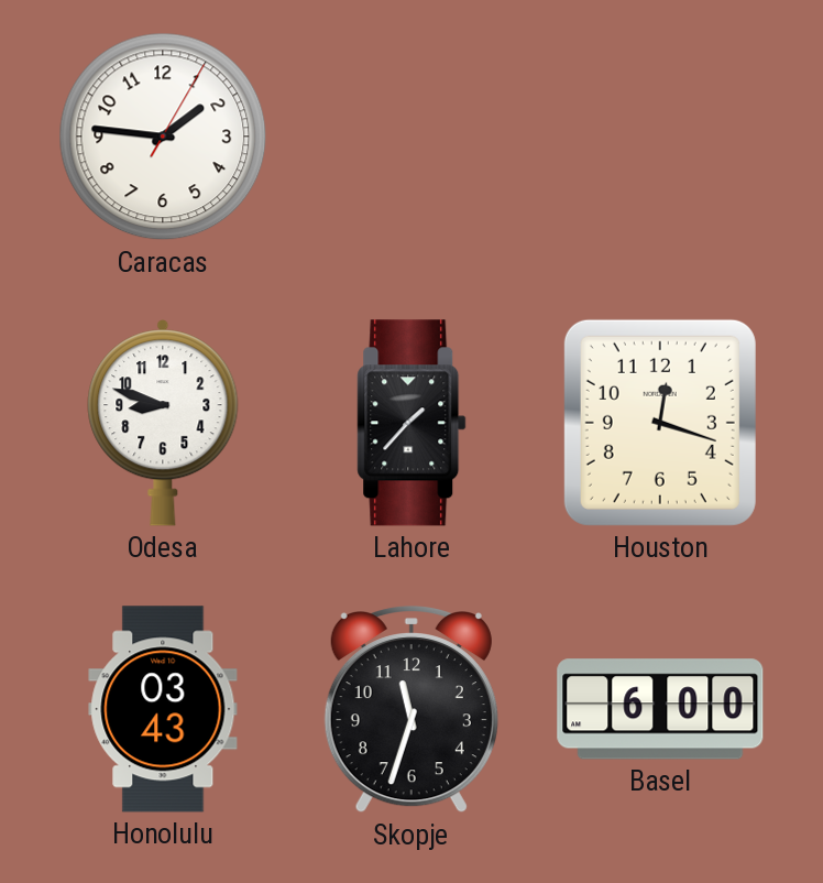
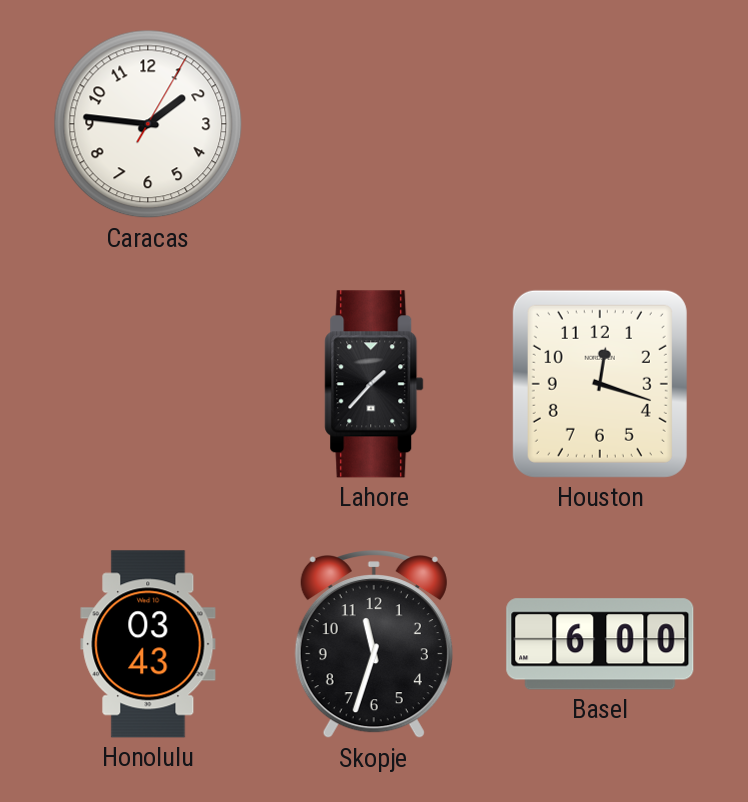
Odesa: 8:48 -> none
